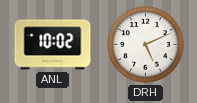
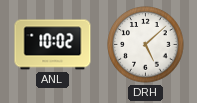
DRH: 5:11 -> 5:08
